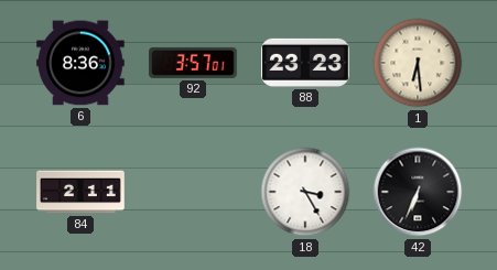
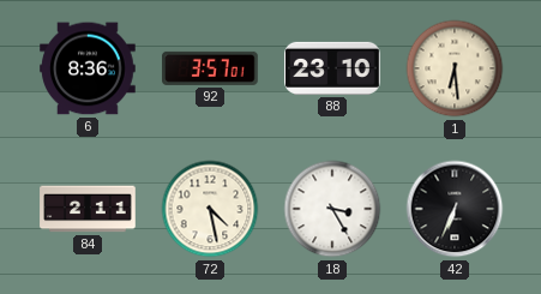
88: 23:23 -> 23:10
72: none -> 4:28
